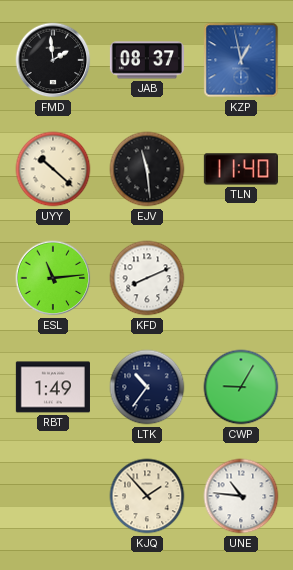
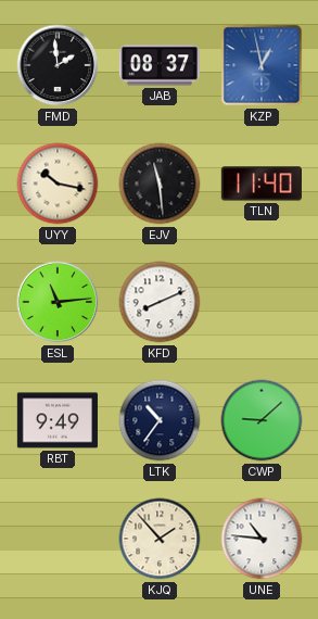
UYY: 10:22 -> 10:17
RBT: 1:49 -> 9:49
CWP: 9:05 -> 9:08
